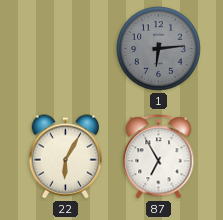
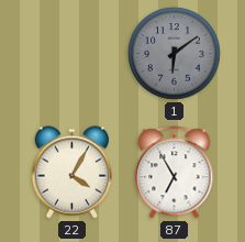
1: 6:14 -> 6:09
22: 6:05 -> 4:05
